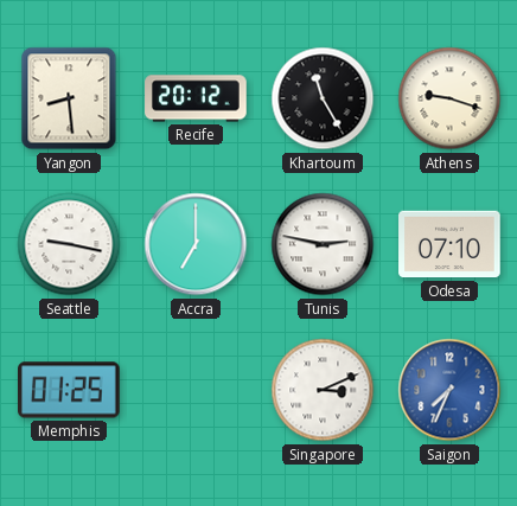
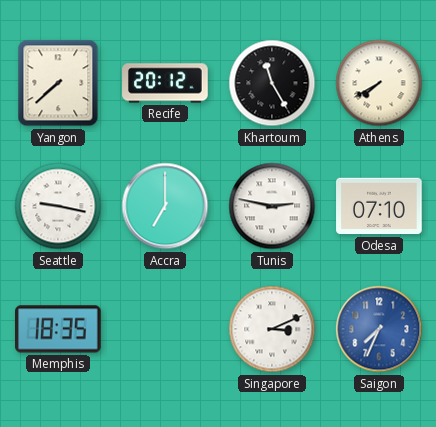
Yangon: 8:29 -> 7:38
Athens: 9:18 -> 7:40
Memphis: 01:25 -> 18:35
